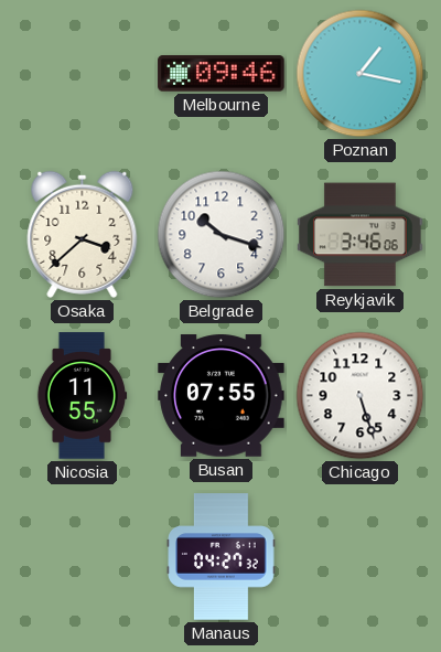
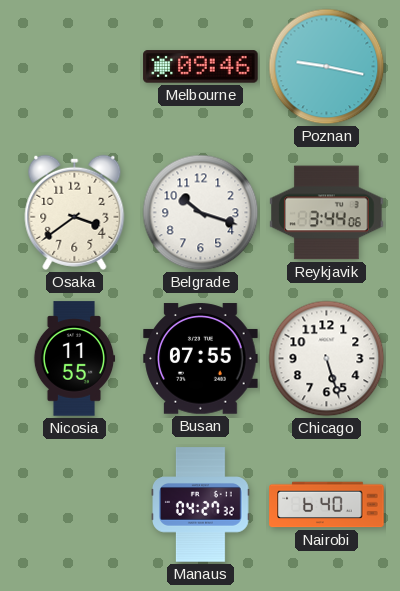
Poznan: 1:17 -> 9:17
Osaka: 3:38 -> 3:39
Reykjavik: 3:46 -> 3:44
Nairobi: none -> 6:40
